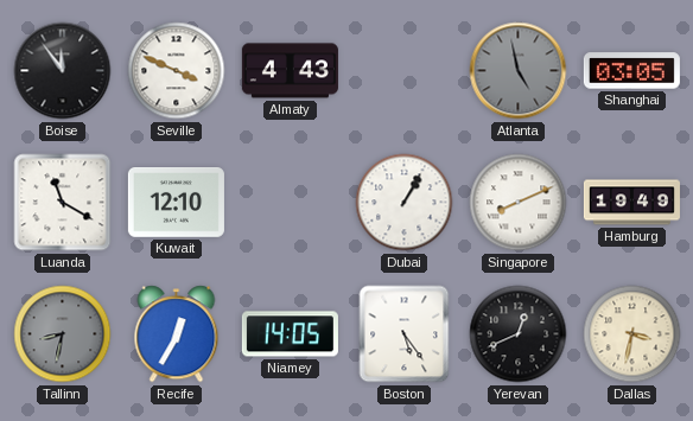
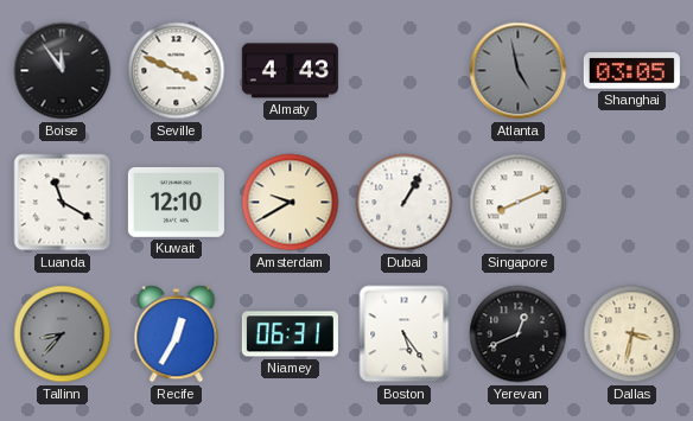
Amsterdam: none -> 9:40
Hamburg: 19:49 -> none
Tallinn: 8:32 -> 8:37
Niamey: 14:05 -> 06:31
